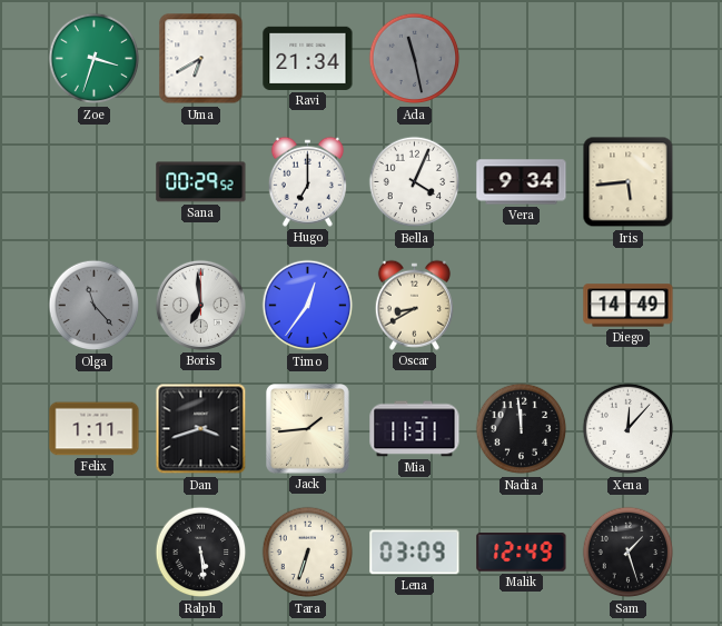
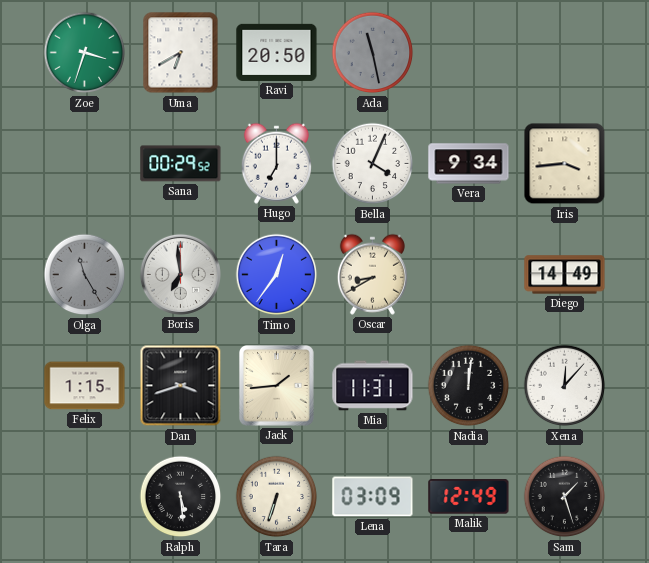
Ravi: 21:34 -> 20:50
Iris: 5:44 -> 3:44
Olga: 11:23 -> 11:25
Felix: 1:11 -> 1:15
Nadia: 11:59 -> 12:01
